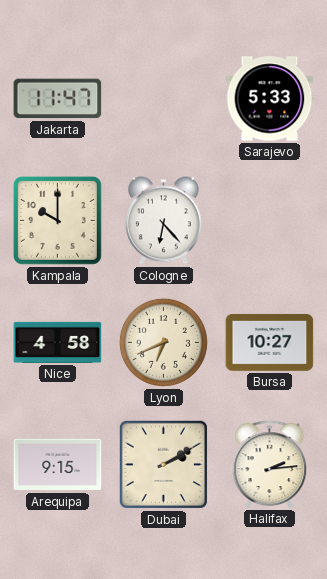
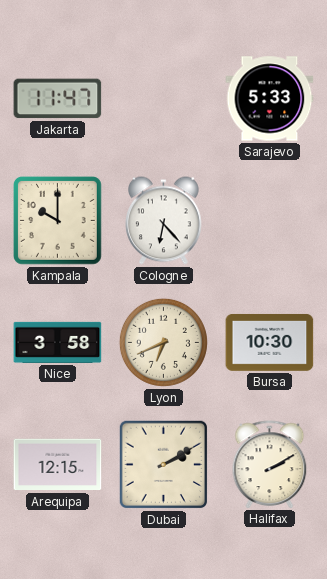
Nice: 4:58 -> 3:58
Bursa: 10:27 -> 10:30
Arequipa: 9:15 -> 12:15
Halifax: 2:14 -> 2:10
